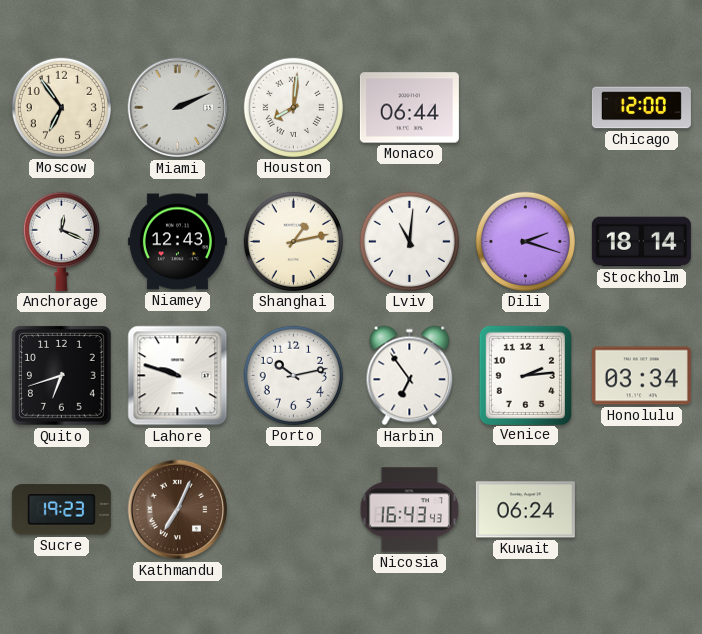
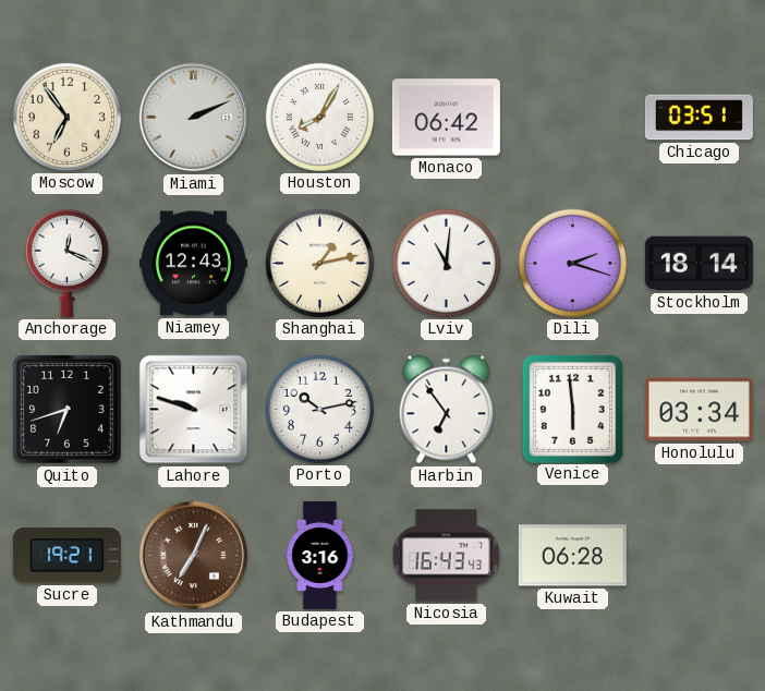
Houston: 8:01 -> 8:05
Monaco: 06:44 -> 06:42
Chicago: 12:00 -> 03:51
Venice: 2:14 -> 5:59
Sucre: 19:23 -> 19:21
Budapest: none -> 3:16
Kuwait: 06:24 -> 06:28
